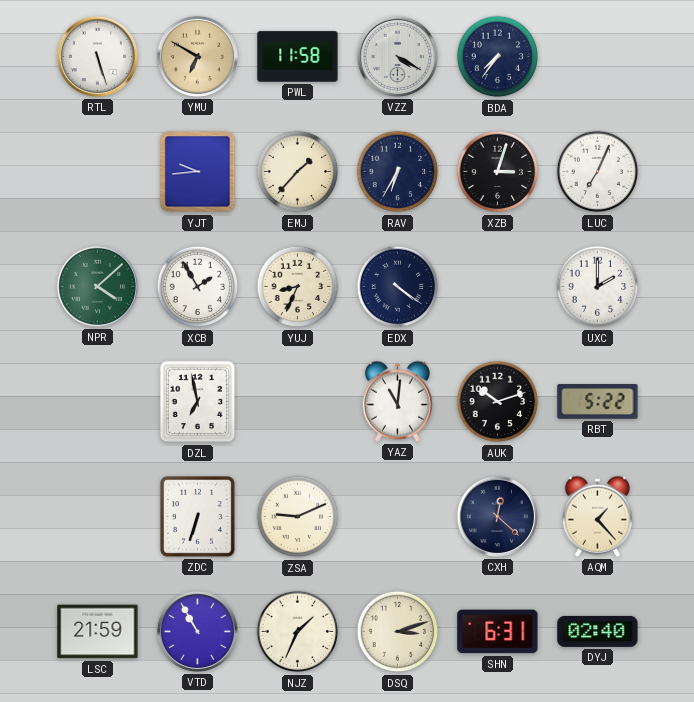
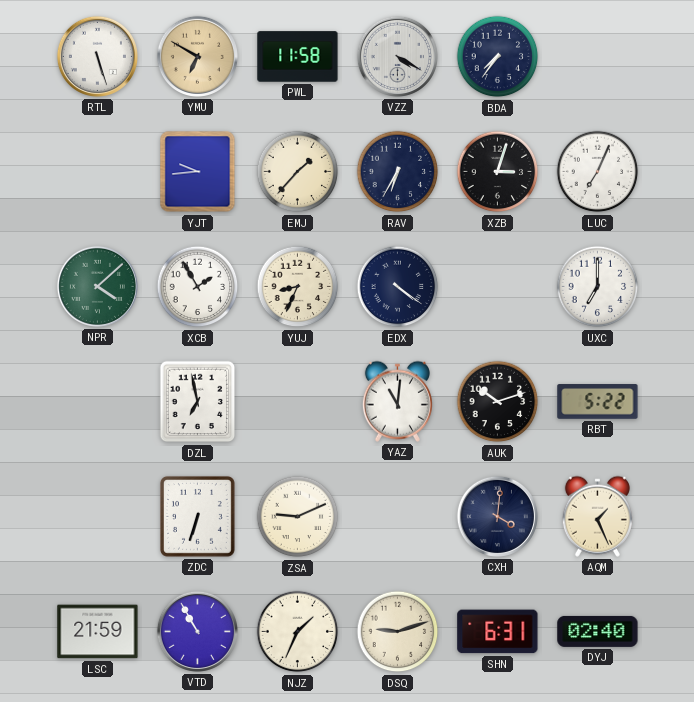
UXC: 2:00 -> 7:00
CXH: 12:22 -> 4:01
AQM: 1:23 -> 1:26
DSQ: 3:12 -> 9:12
